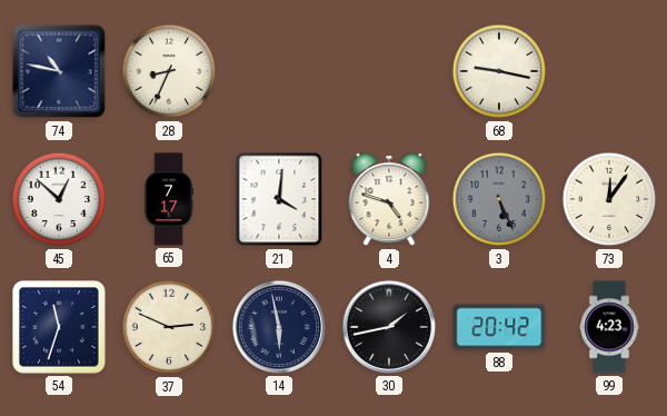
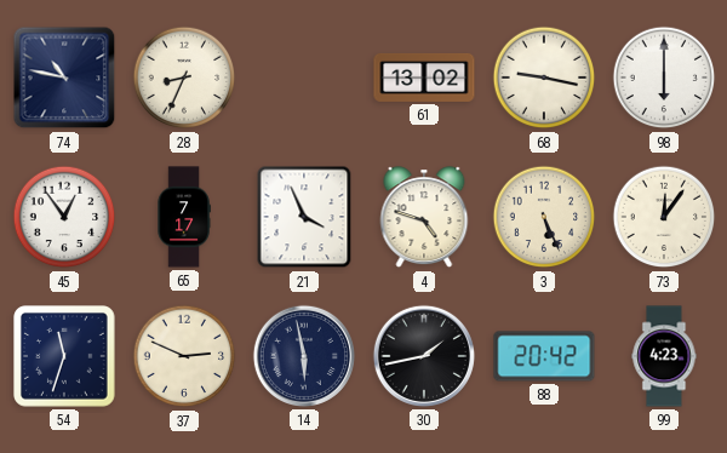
61: none -> 13:02
98: none -> 6:00
45: 12:52 -> 12:54
21: 4:01 -> 3:56
3 dial: grey -> cream
